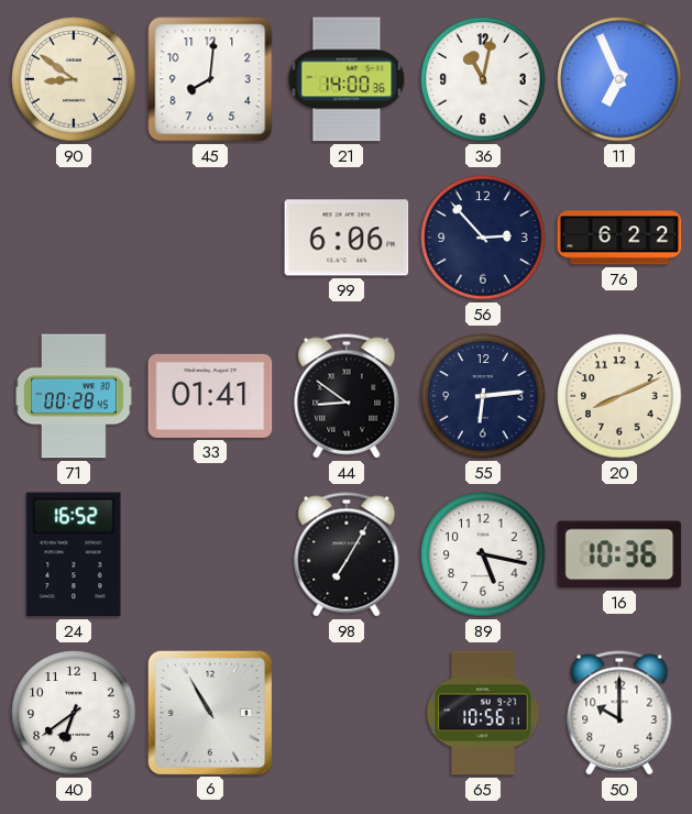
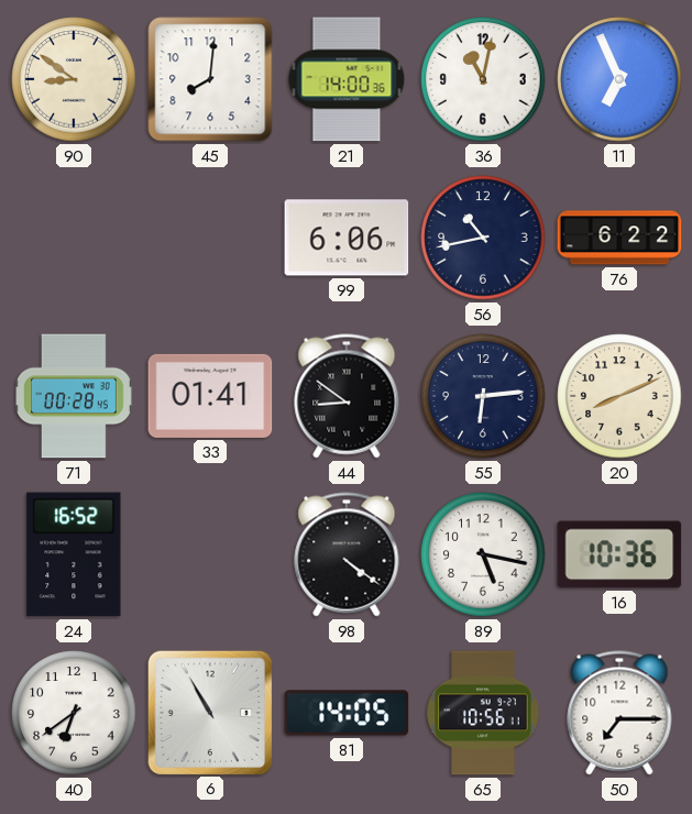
56: 2:53 -> 10:43
98: 7:05 -> 4:21
81: none -> 14:05
50: 10:00 -> 7:15
